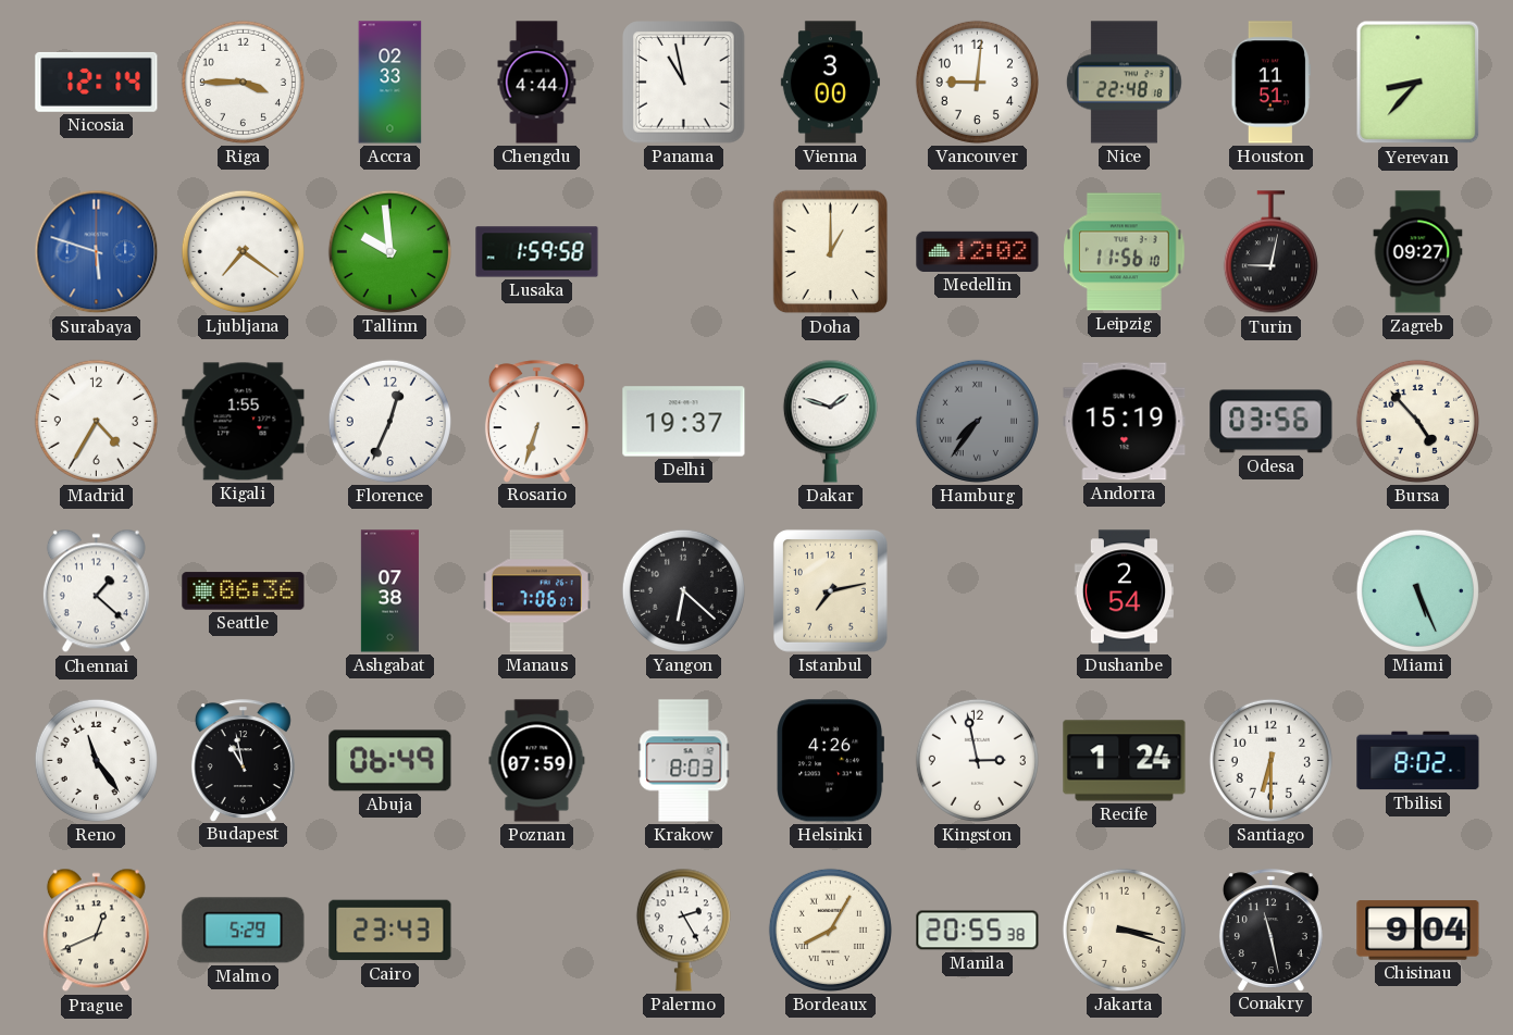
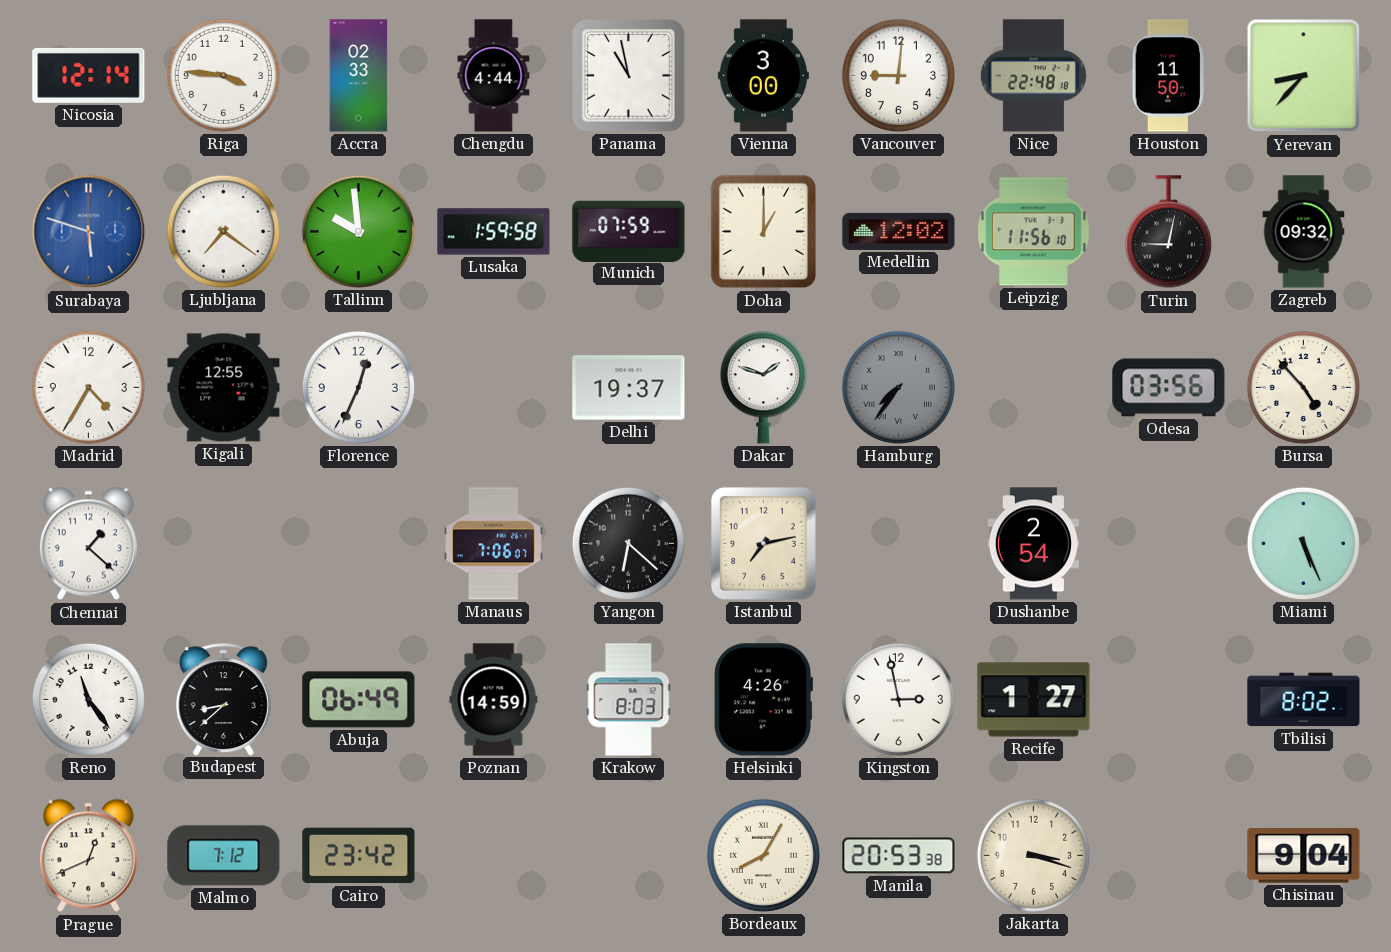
Riga: 3:45 -> 3:46
Houston: 11:51 -> 11:50
Munich: none -> 07:59
Zagreb: 09:27 -> 09:32
Kigali: 1:55 -> 12:55
Rosario: 6:33 -> none
Andorra: 15:19 -> none
Seattle: 06:36 -> none
Ashgabat: 07:38 -> none
Budapest: 10:58 -> 8:38
Poznan: 07:59 -> 14:59
Recife: 1:24 -> 1:27
Santiago: 6:30 -> none
Malmo: 5:29 -> 7:12
Cairo: 23:43 -> 23:42
Palermo: 2:25 -> none
Manila: 20:55 -> 20:53
Conakry: 11:28 -> none
